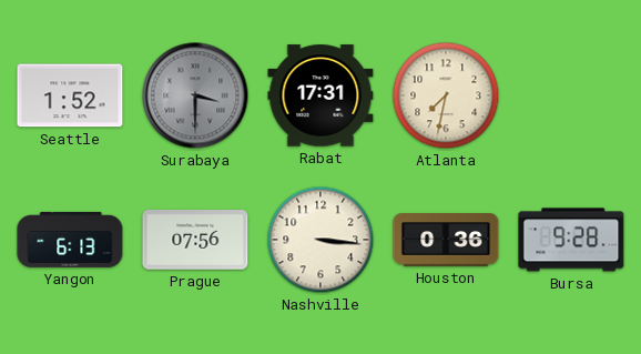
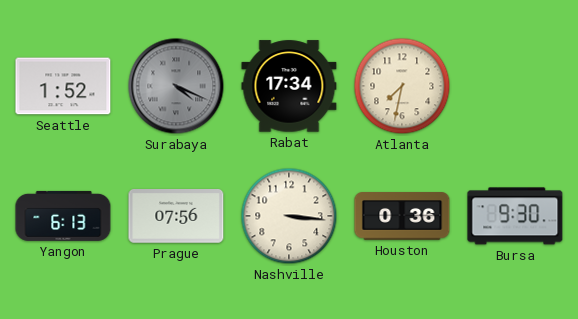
Surabaya: 3:30 -> 4:19
Rabat: 17:31 -> 17:34
Bursa: 9:28 -> 9:30
